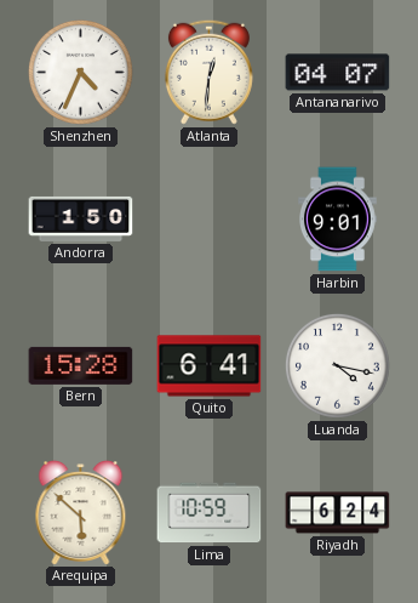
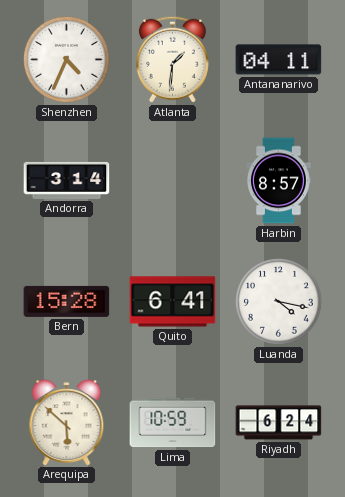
Atlanta: 12:31 -> 1:31
Antananarivo: 04:07 -> 04:11
Andorra: 1:50 -> 3:14
Harbin: 9:01 -> 8:57
